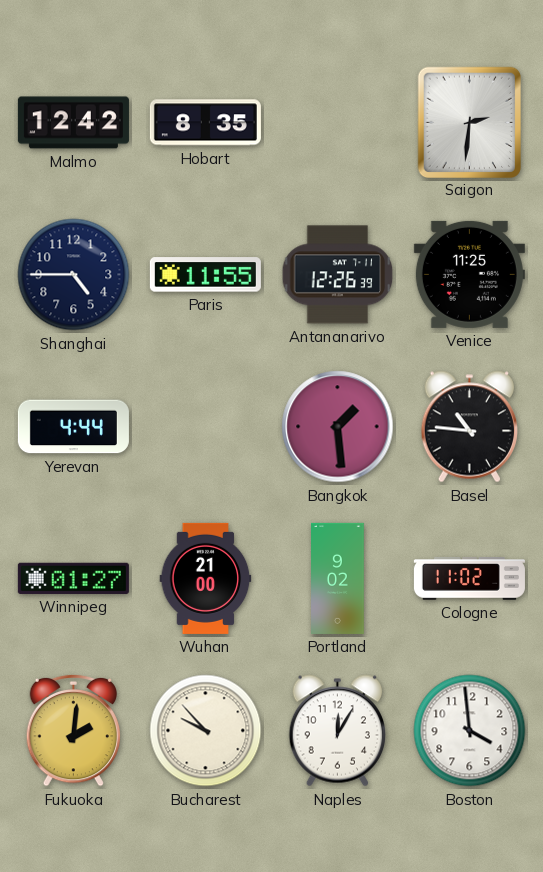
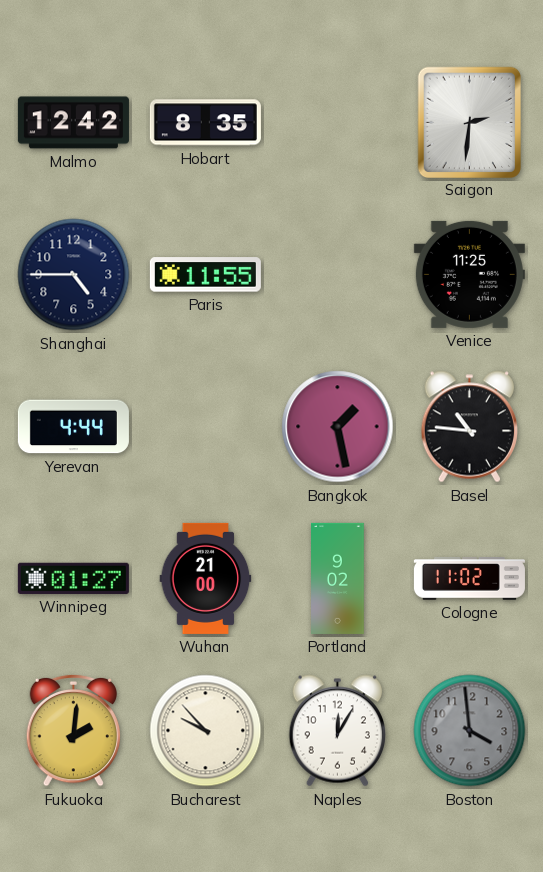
Antananarivo: 12:26 -> none
Bangkok: 1:29 -> 1:28
Boston dial: white -> grey
